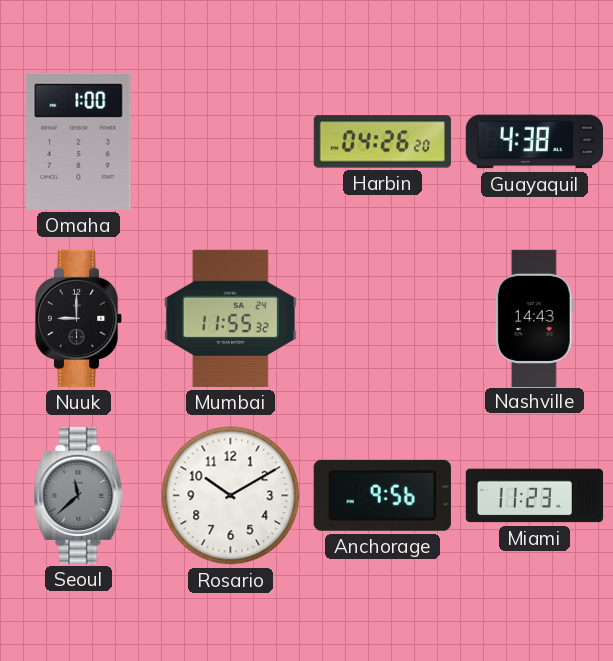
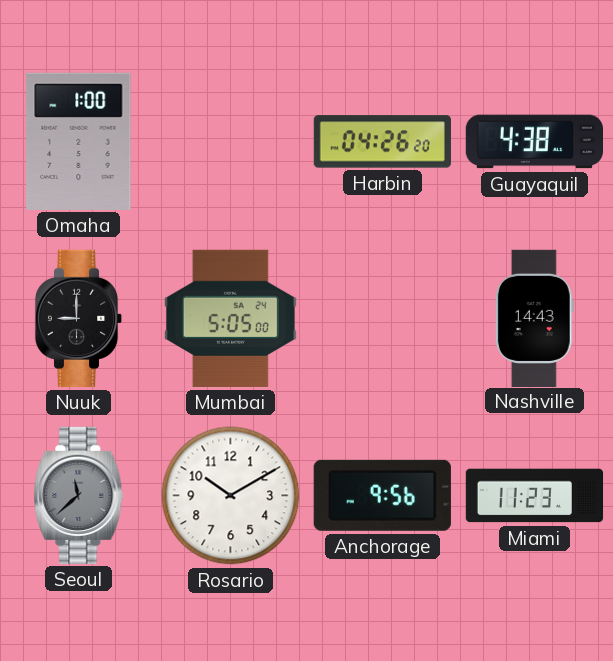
Mumbai: 11:55 -> 5:05
